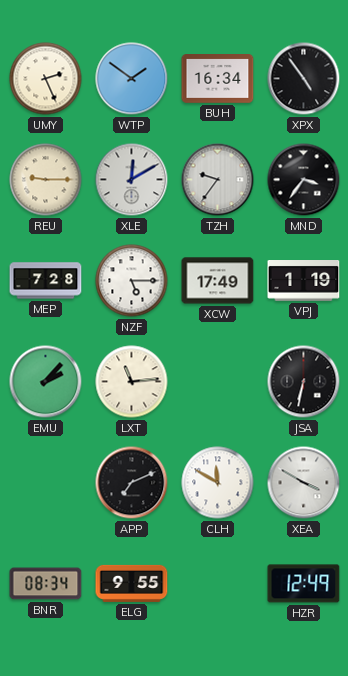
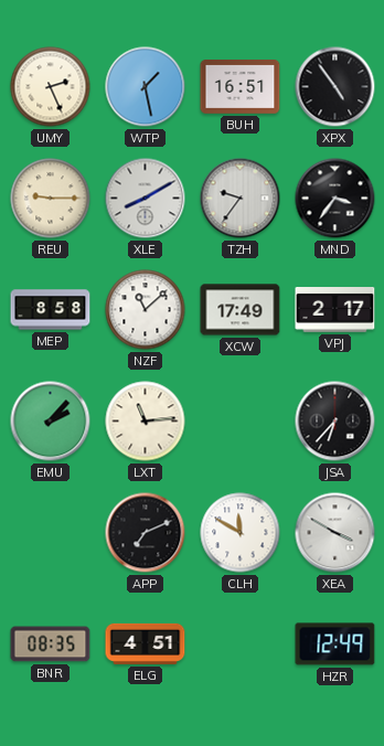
WTP: 1:51 -> 1:28
BUH: 16:34 -> 16:51
XLE: 12:10 -> 8:10
MEP: 7:28 -> 8:58
NZF: 5:15 -> 11:08
VPJ: 1:19 -> 2:17
JSA: 6:32 -> 6:37
BNR: 08:34 -> 08:35
ELG: 9:55 -> 4:51
